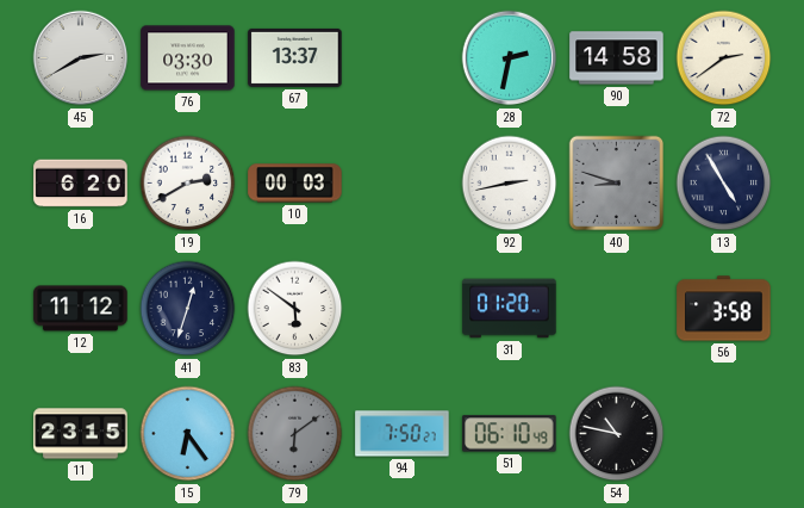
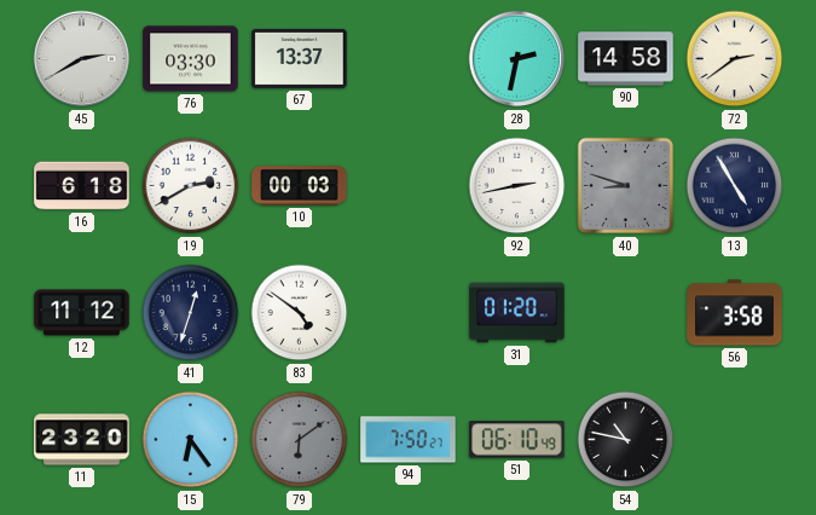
16: 6:20 -> 6:18
83: 5:51 -> 4:51
11: 23:15 -> 23:20
